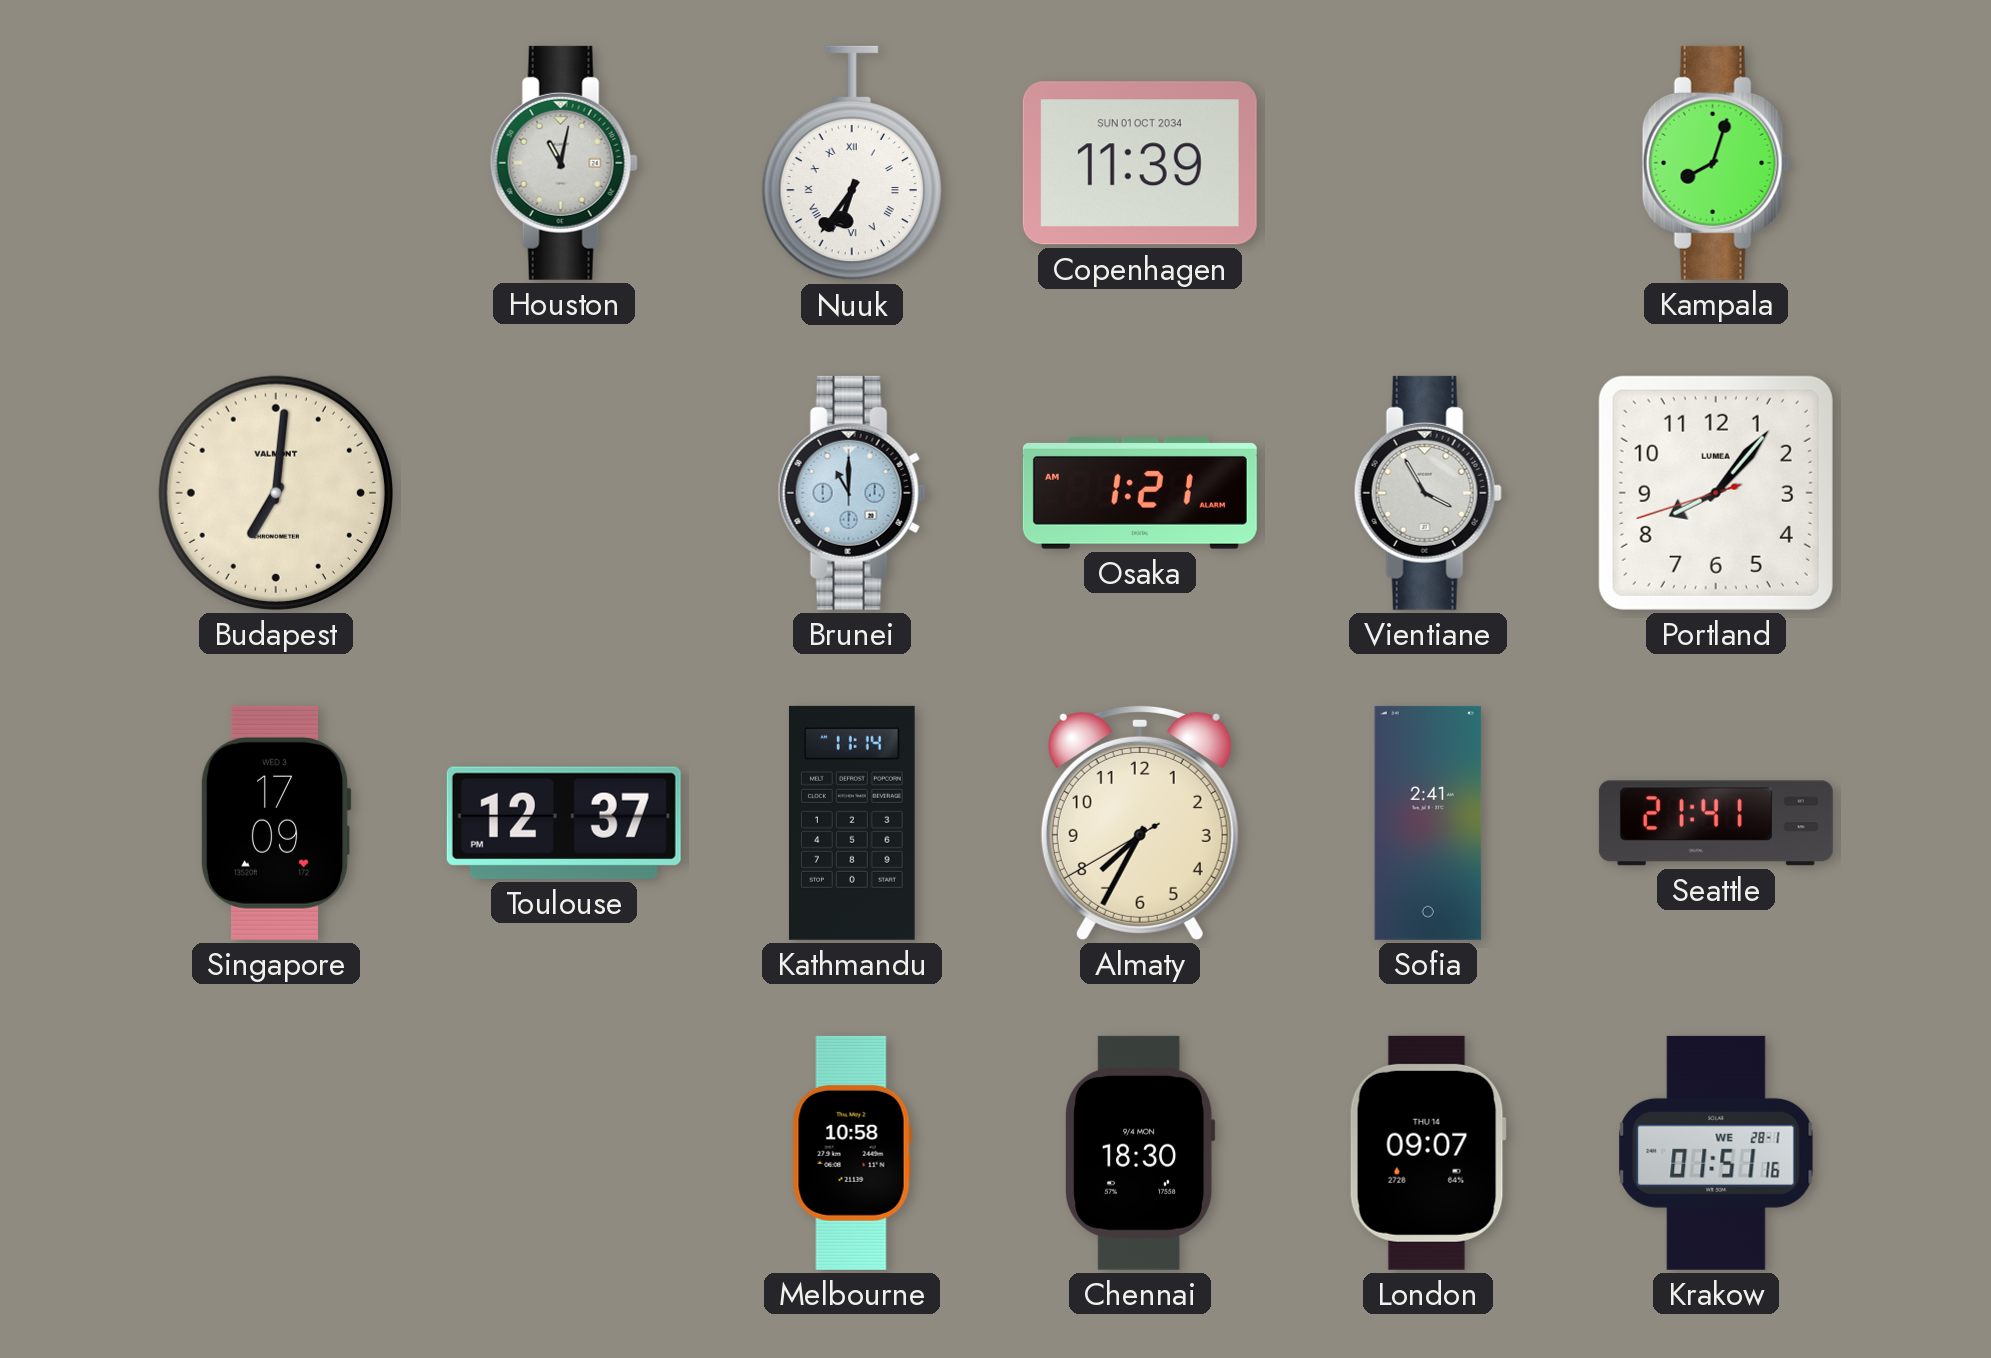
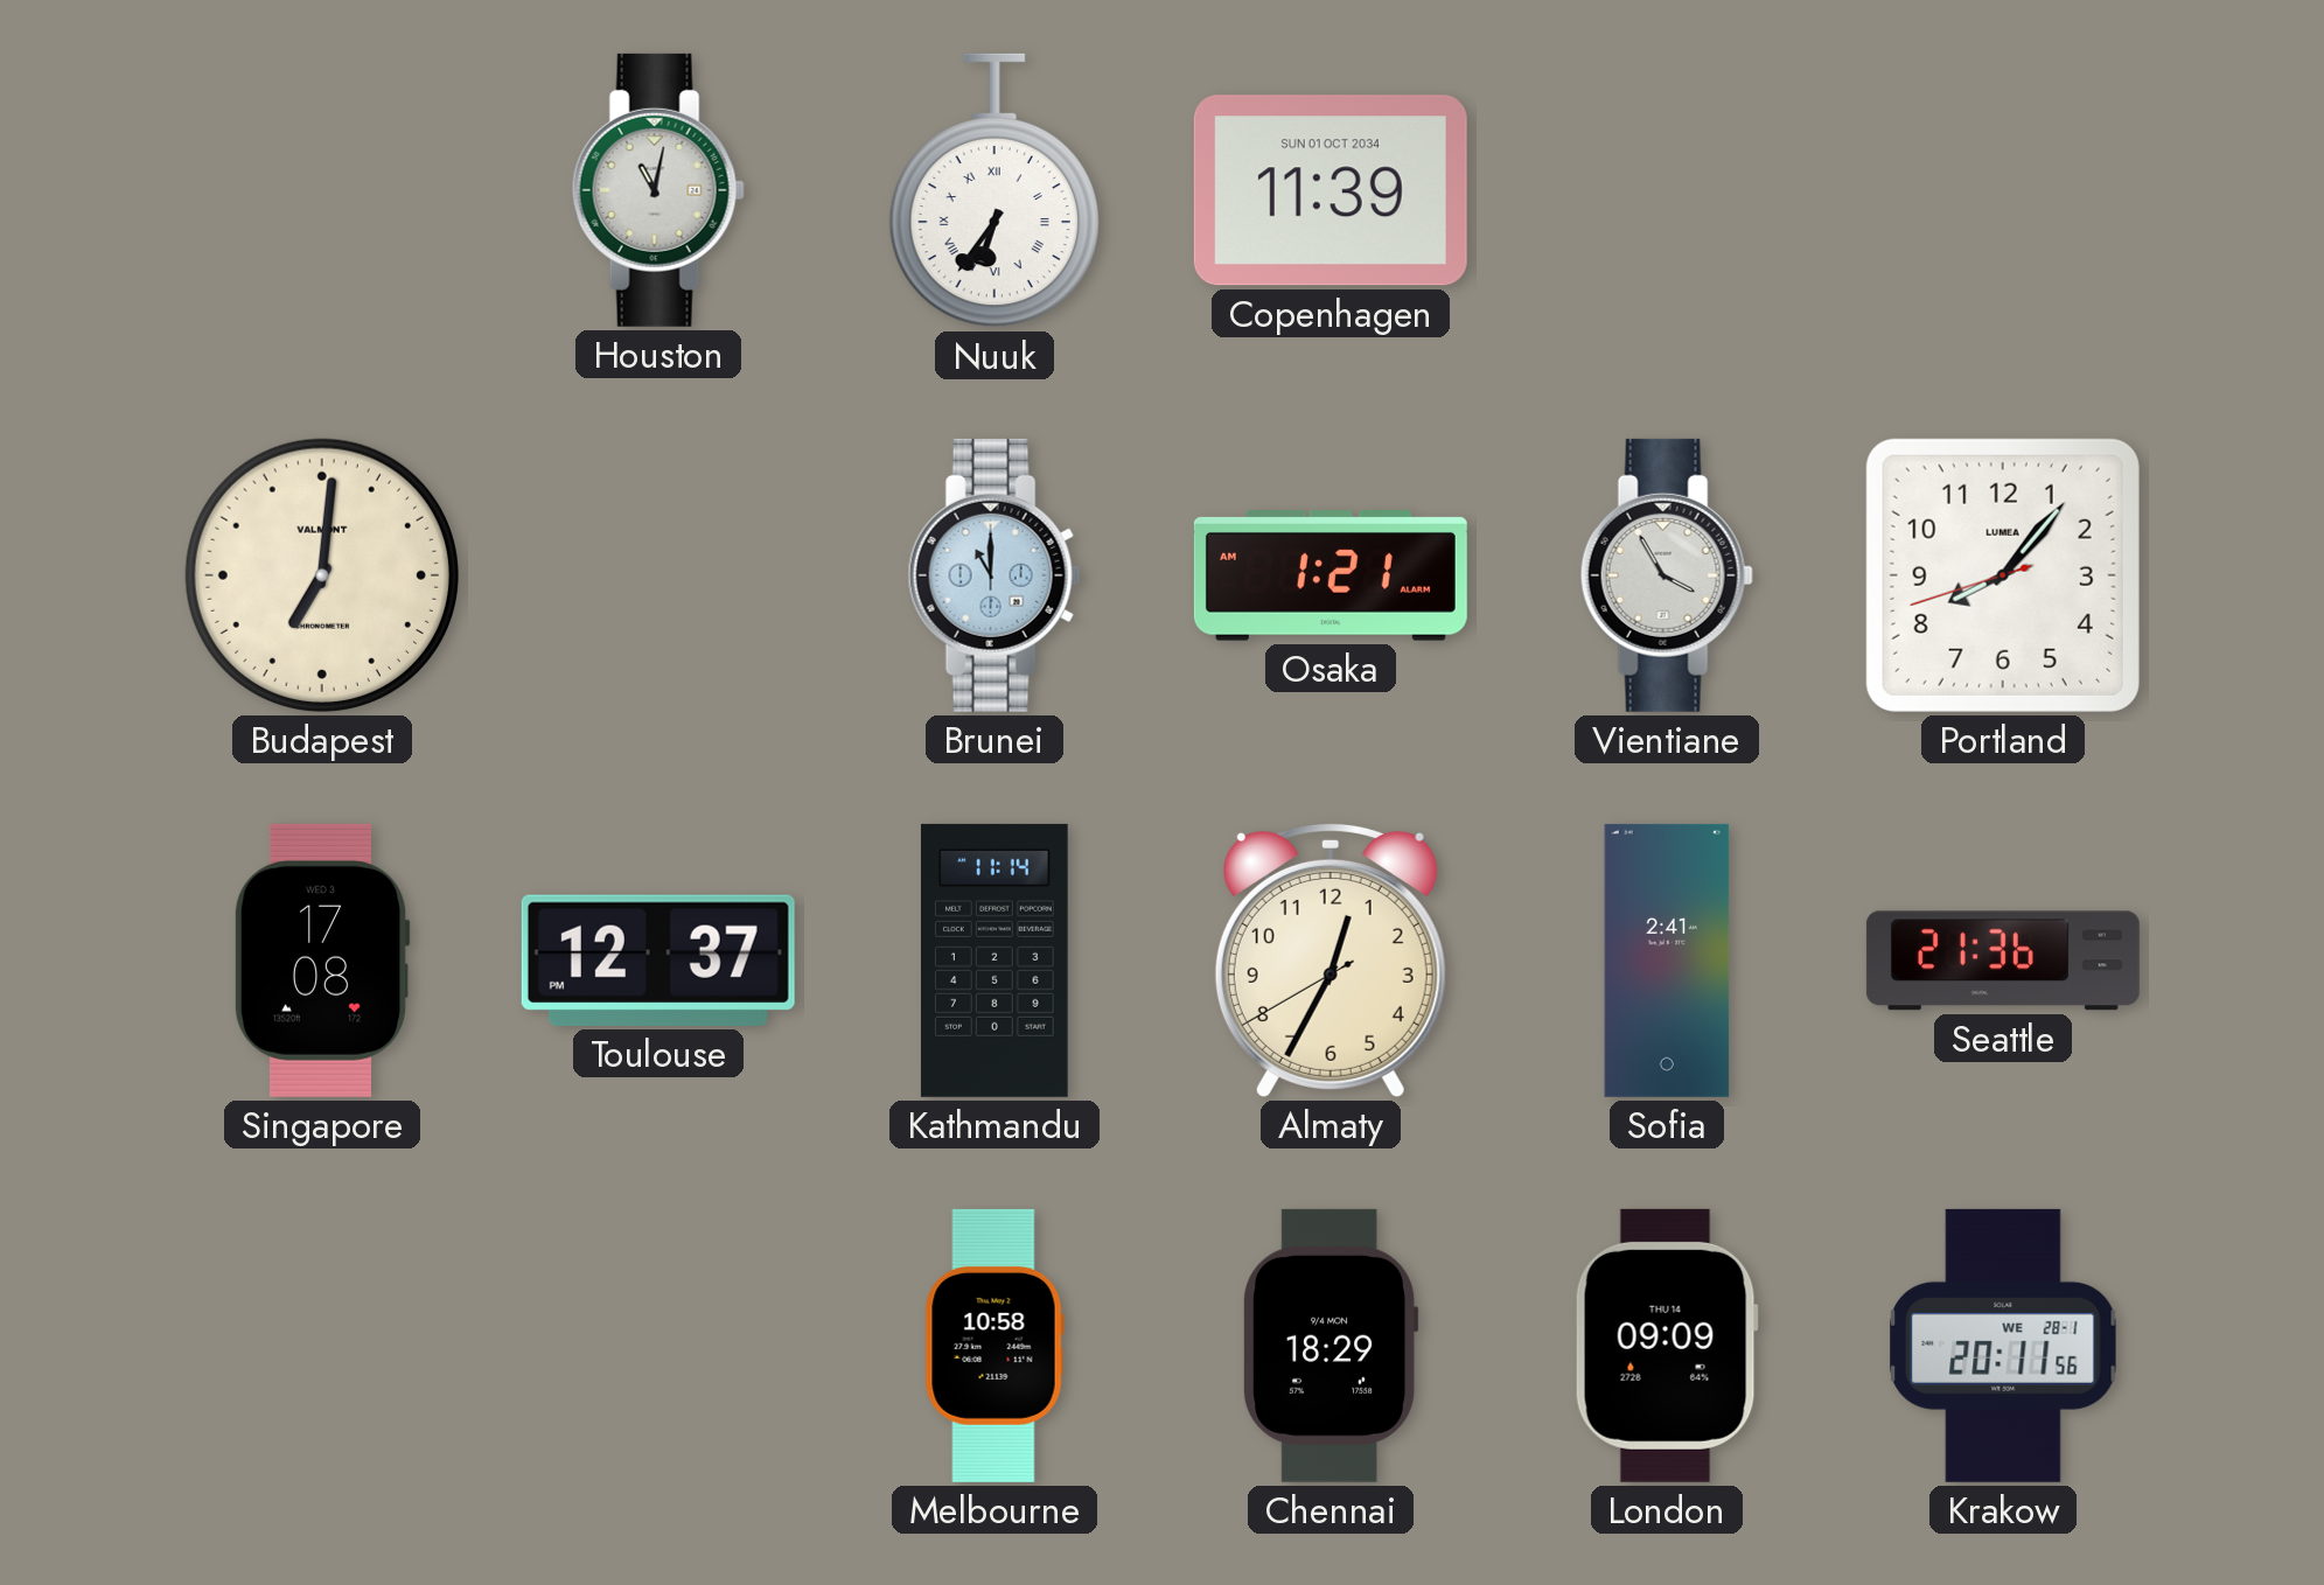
Kampala: 8:03 -> none
Singapore: 17:09 -> 17:08
Almaty: 7:34 -> 12:34
Seattle: 21:41 -> 21:36
Chennai: 18:30 -> 18:29
London: 09:07 -> 09:09
Krakow: 01:51 -> 20:11
